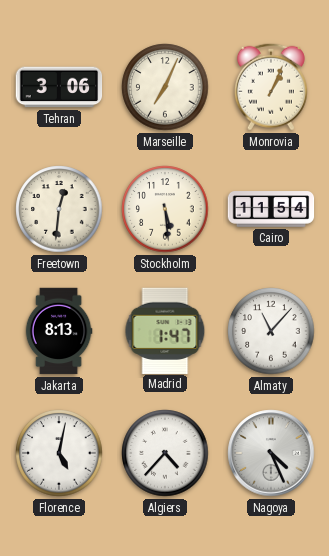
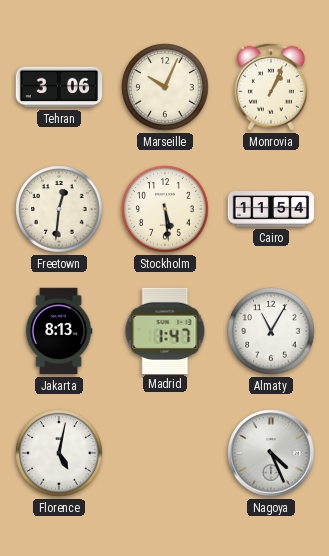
Marseille: 7:04 -> 10:04
Almaty: 11:07 -> 11:05
Algiers: 4:37 -> none
